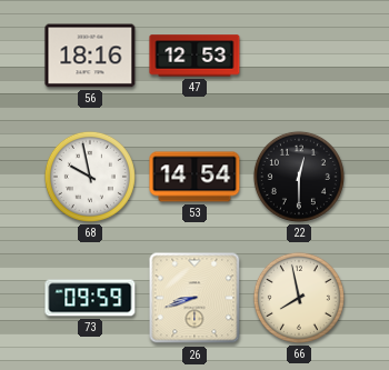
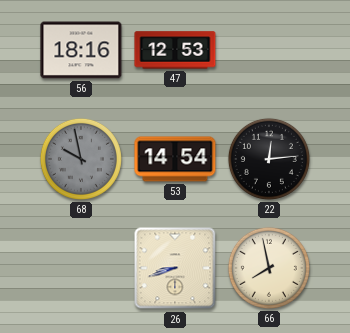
68 dial: white -> grey
22: 12:30 -> 12:14
73: 09:59 -> none
